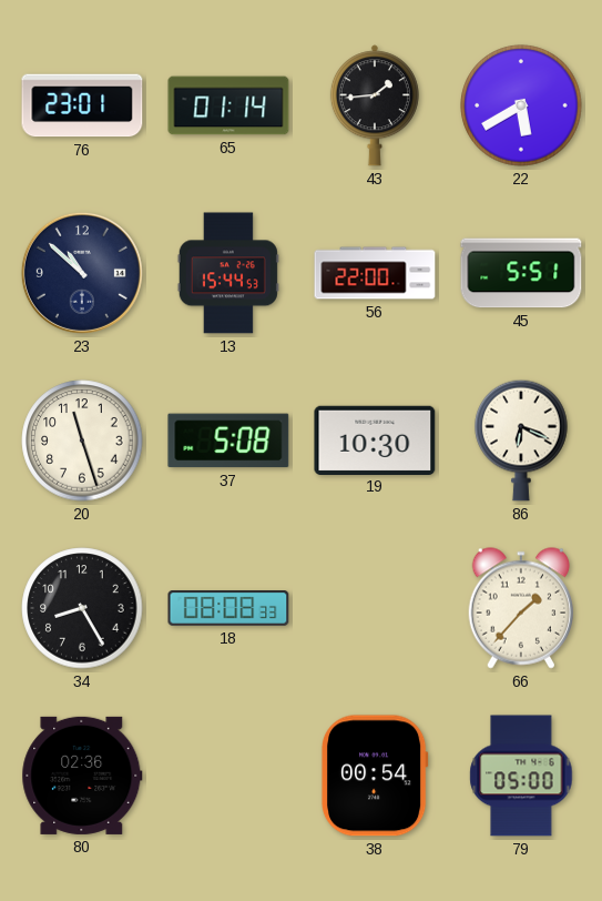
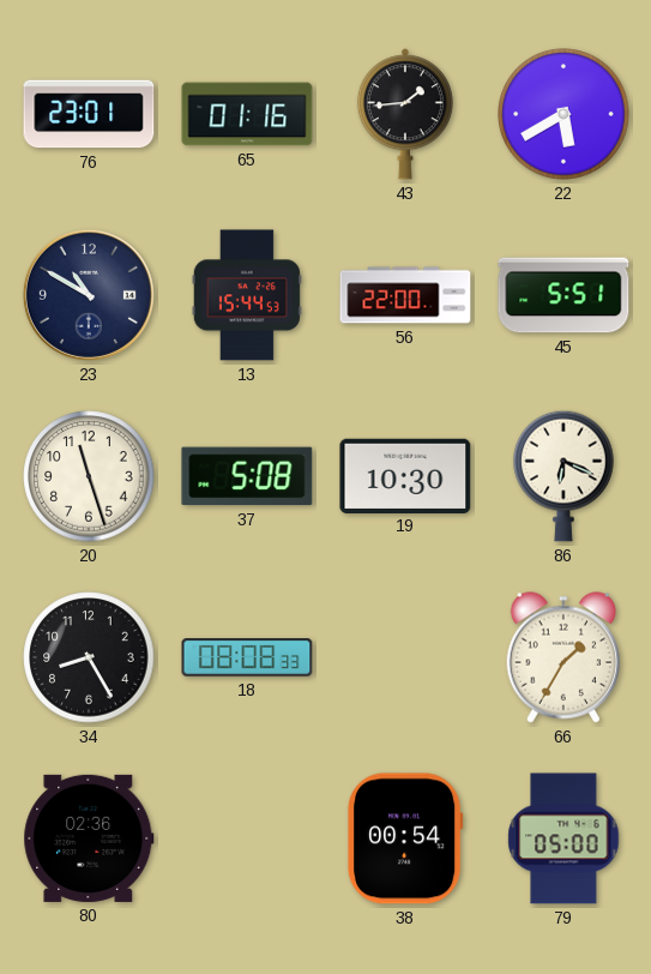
65: 01:14 -> 01:16
23: 10:52 -> 10:50
66: 1:37 -> 1:35
